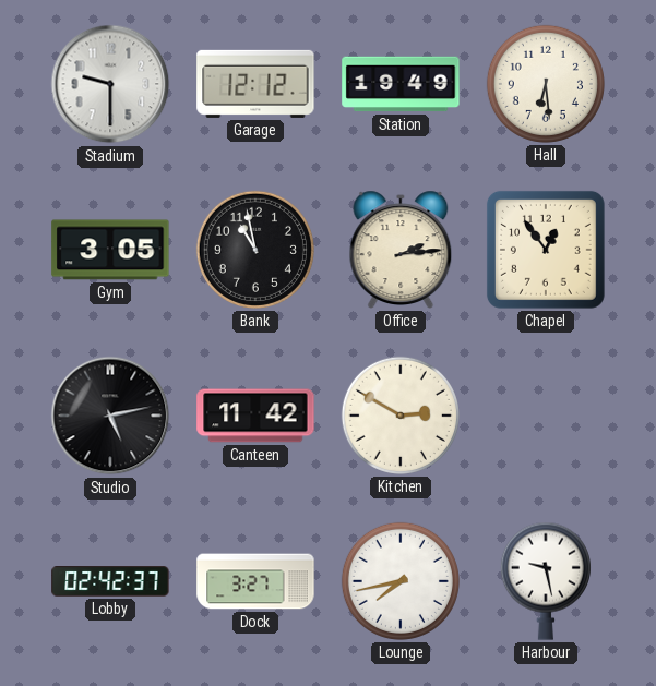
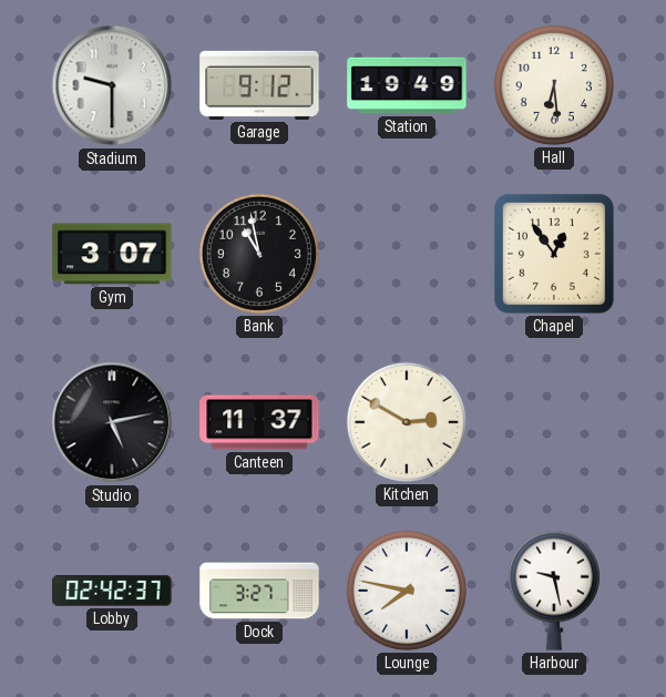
Garage: 12:12 -> 9:12
Gym: 3:05 -> 3:07
Office: 2:14 -> none
Canteen: 11:42 -> 11:37
Lounge: 7:43 -> 7:47
